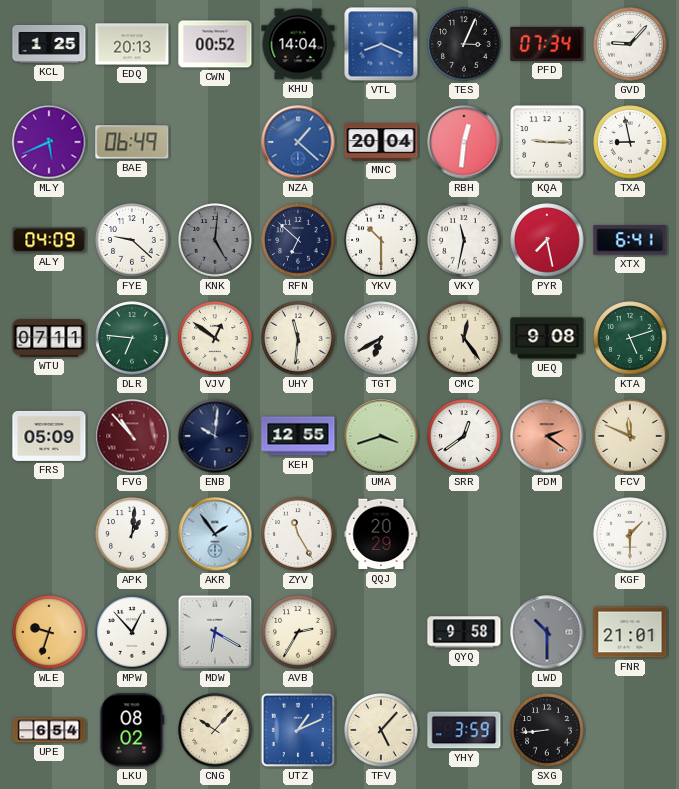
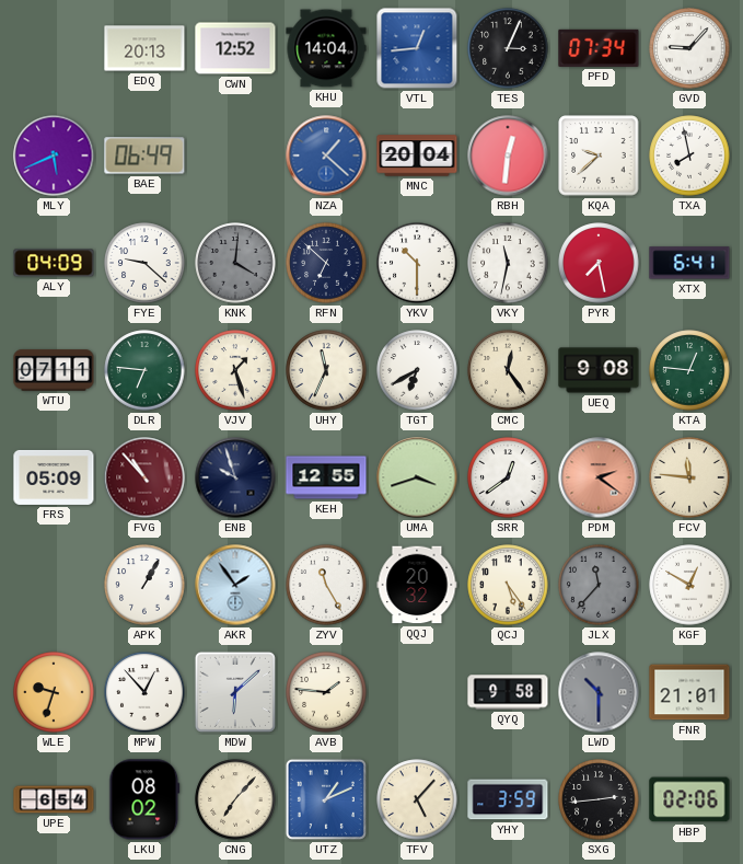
KCL: 1:25 -> none
CWN: 00:52 -> 12:52
VTL: 8:19 -> 12:44
KQA: 9:15 -> 9:38
TXA: 8:58 -> 7:58
KNK: 5:01 -> 4:01
VJV: 12:51 -> 1:27
UHY: 11:31 -> 11:34
KTA: 5:12 -> 12:46
ENB: 10:01 -> 9:57
FCV: 11:49 -> 11:46
APK: 1:01 -> 1:05
QQJ: 20:29 -> 20:32
QCJ: none -> 5:24
JLX: none -> 11:37
KGF: 1:30 -> 12:50
MDW: 6:20 -> 6:08
AVB: 2:35 -> 1:46
CNG: 10:07 -> 7:07
SXG: 8:44 -> 2:44
HBP: none -> 02:06
